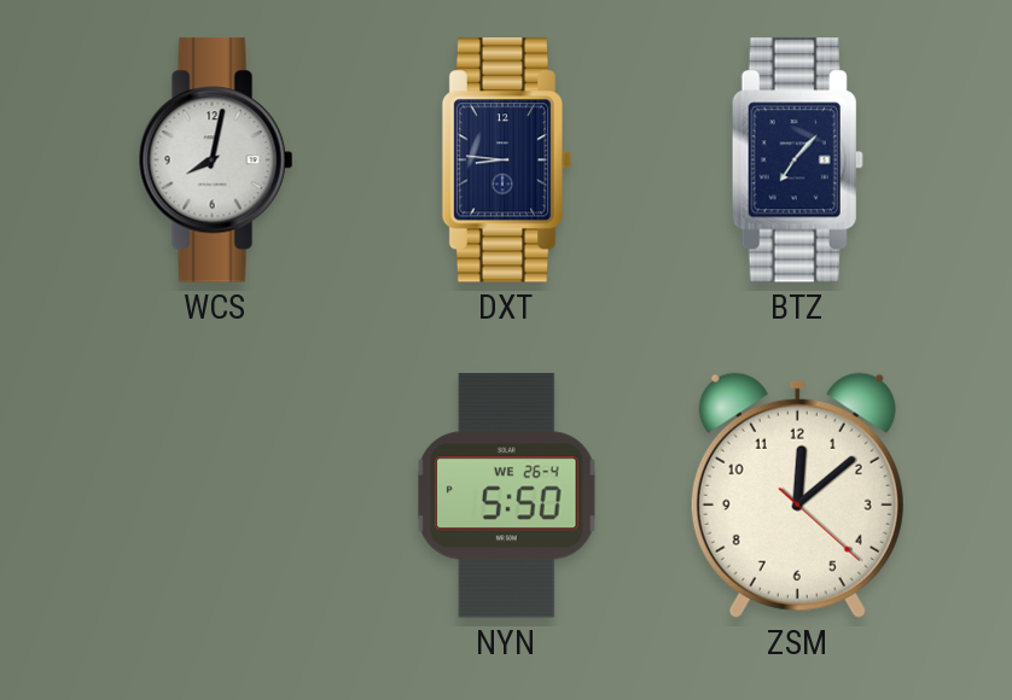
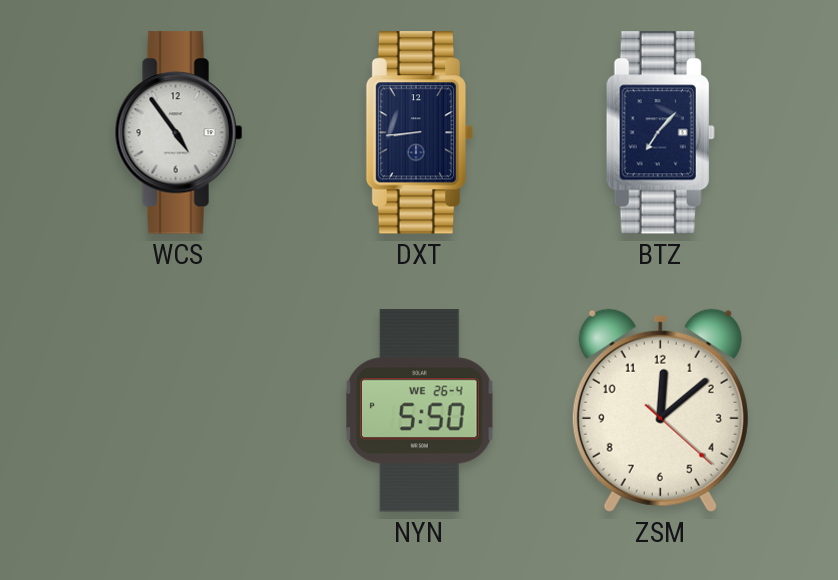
WCS: 8:02 -> 4:54
DXT: 8:46 -> 8:44
